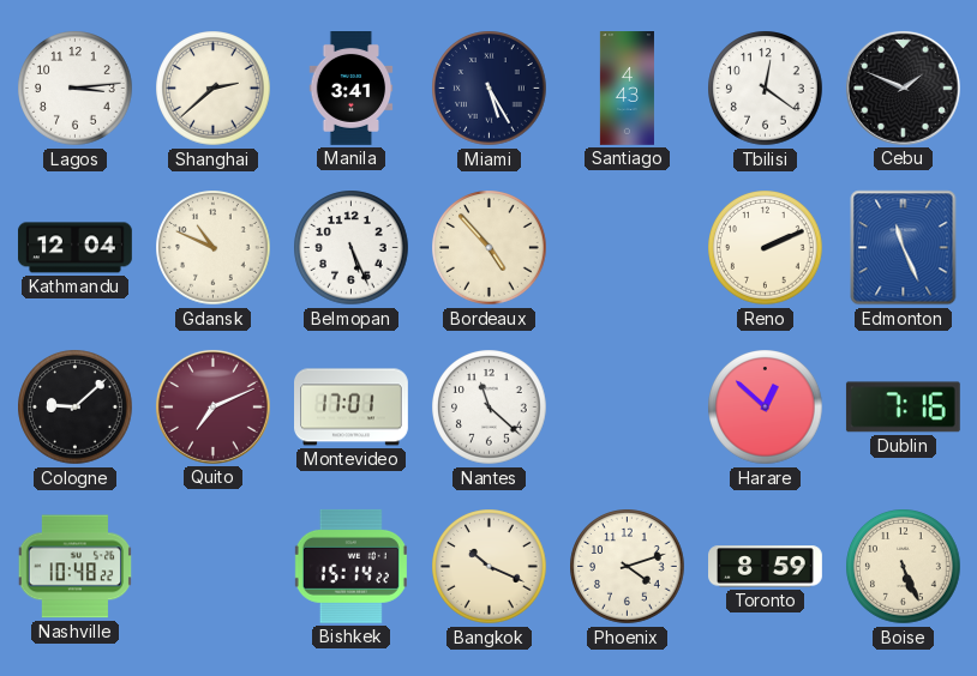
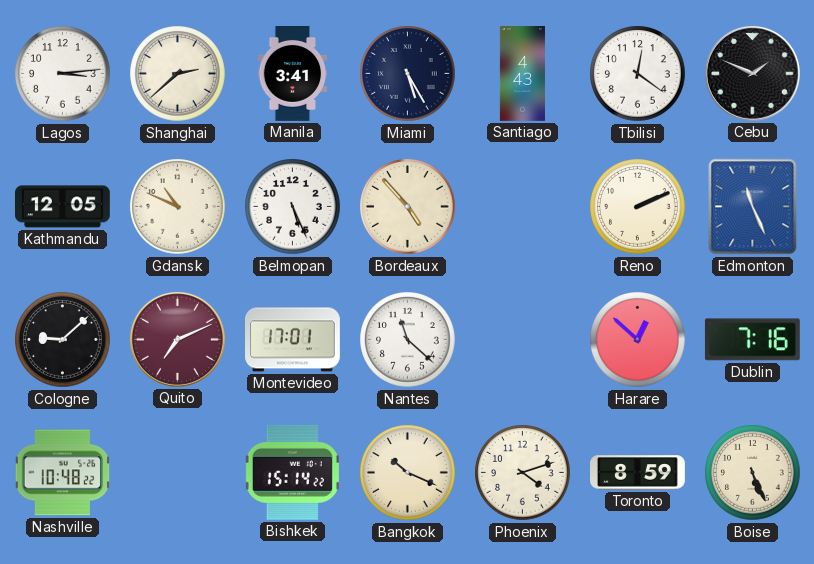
Kathmandu: 12:04 -> 12:05
